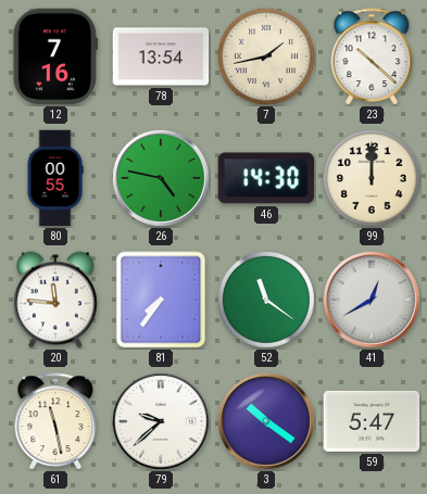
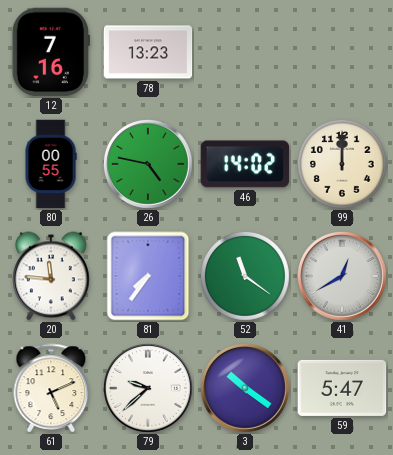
78: 13:54 -> 13:23
7: 1:43 -> none
23: 10:22 -> none
46: 14:30 -> 14:02
61: 11:28 -> 5:11
